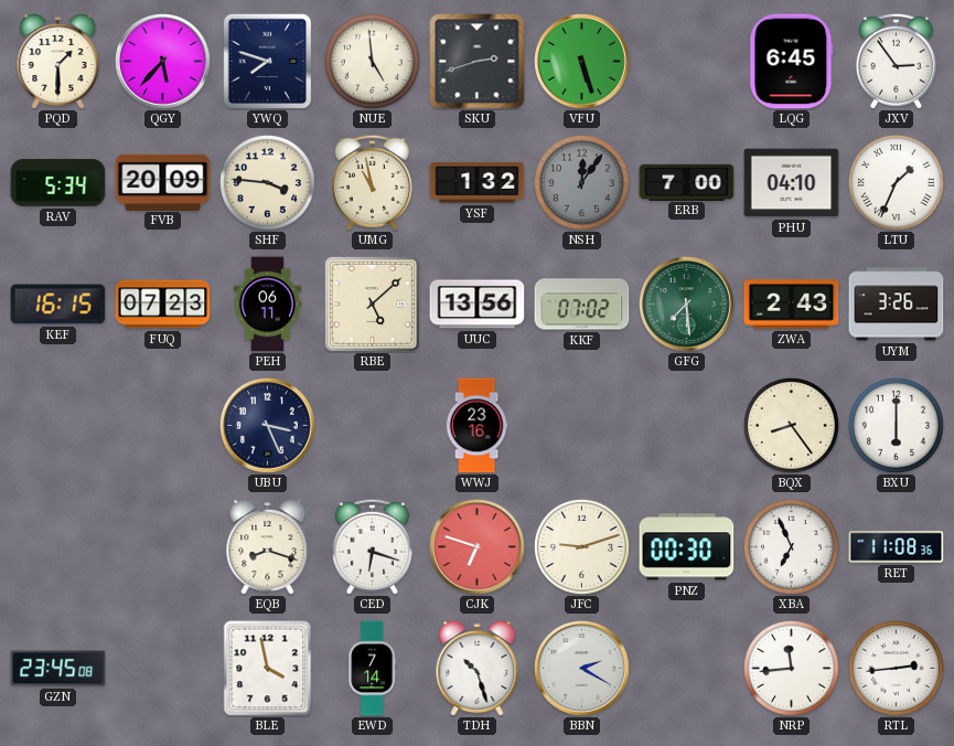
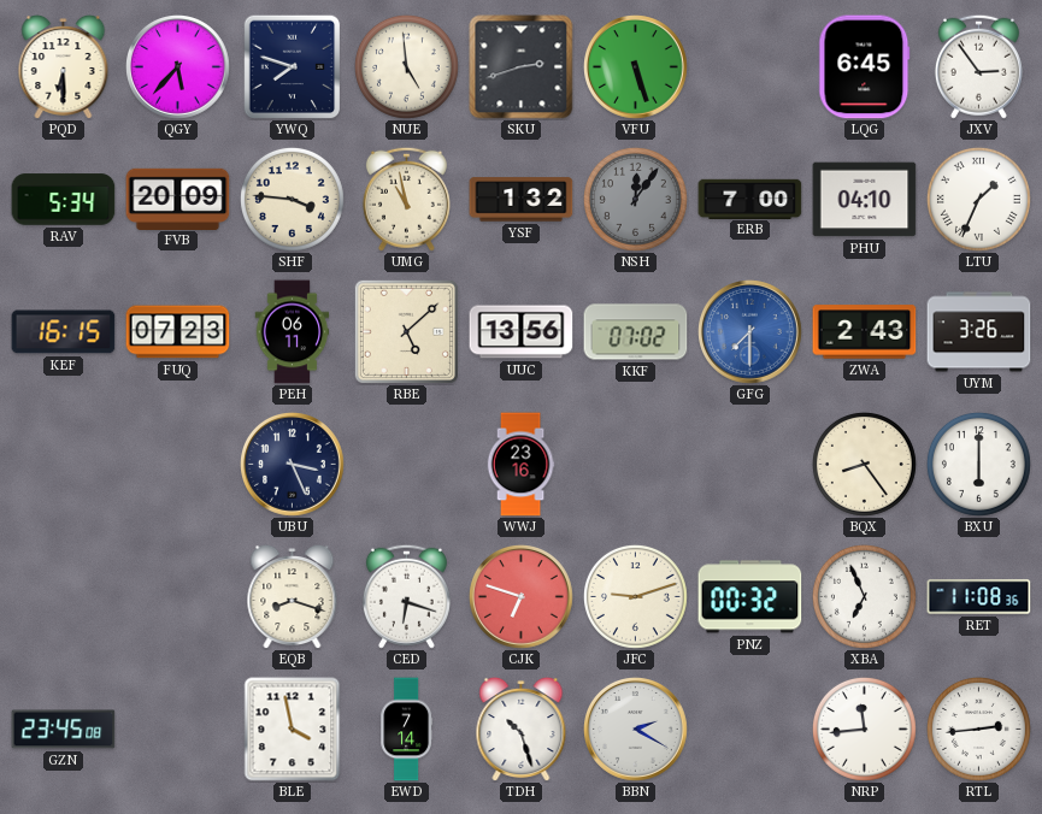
PQD: 1:30 -> 6:30
GFG: 7:29 -> 7:30
GFG dial: green -> blue
PNZ: 00:30 -> 00:32
